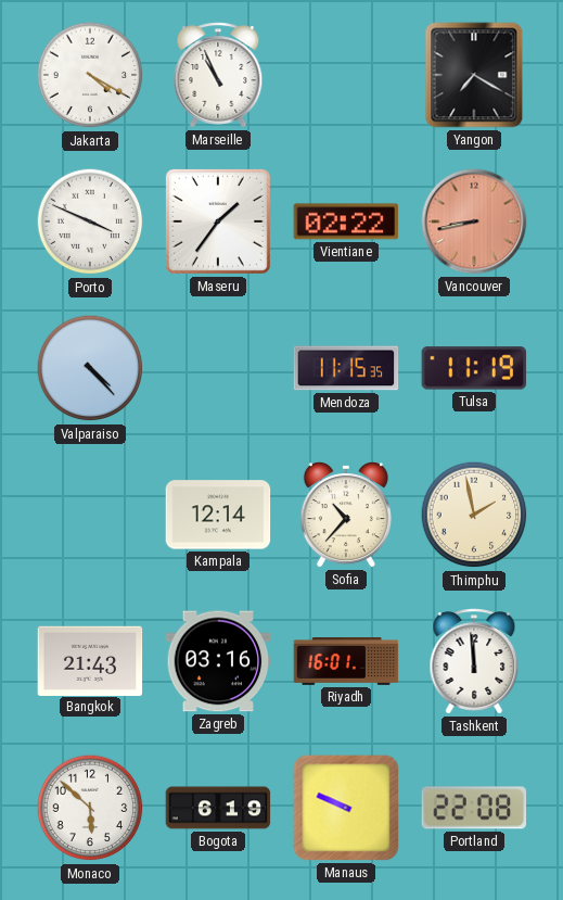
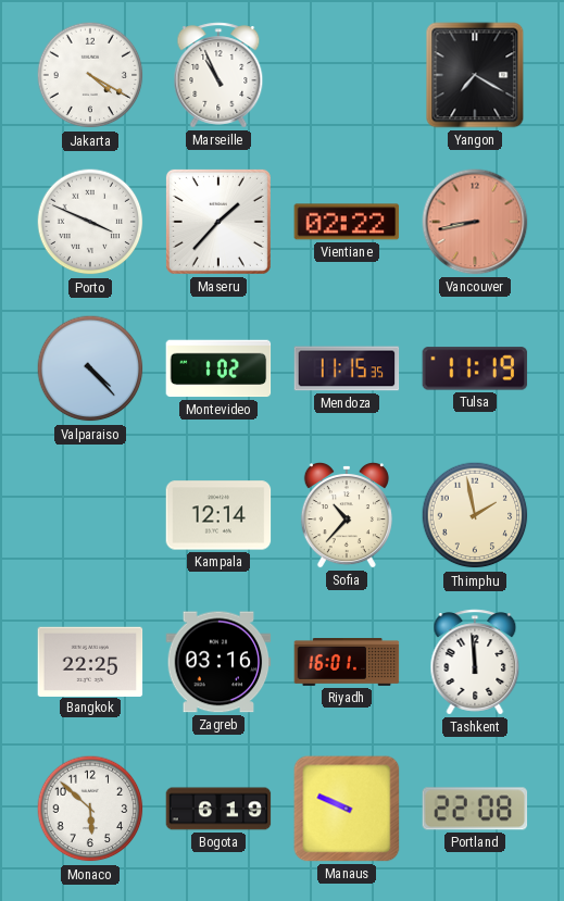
Maseru: 1:36 -> 1:37
Montevideo: none -> 1:02
Bangkok: 21:43 -> 22:25
